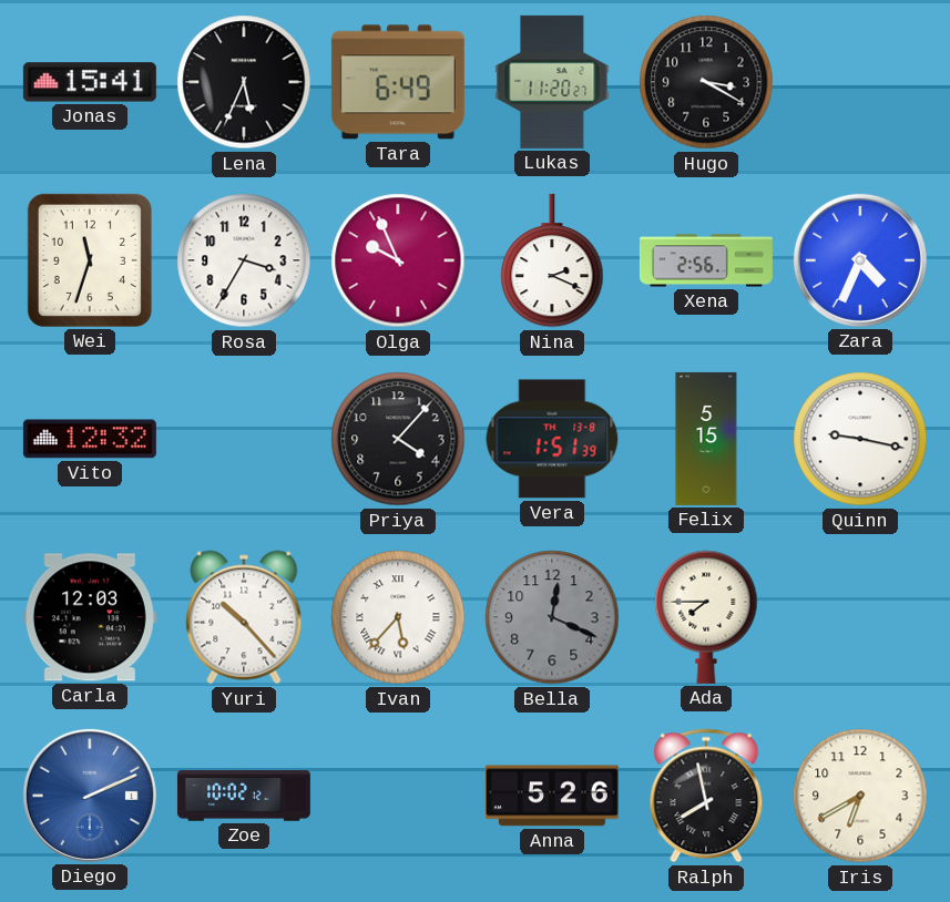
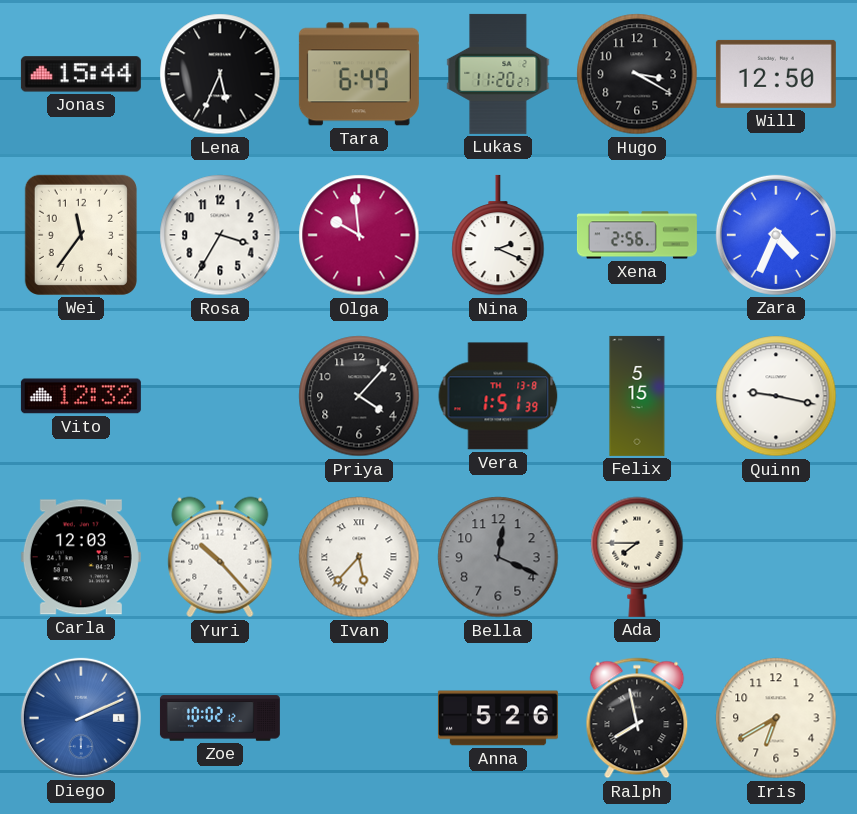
Jonas: 15:41 -> 15:44
Will: none -> 12:50
Wei: 11:33 -> 11:36
Olga: 9:56 -> 9:59
